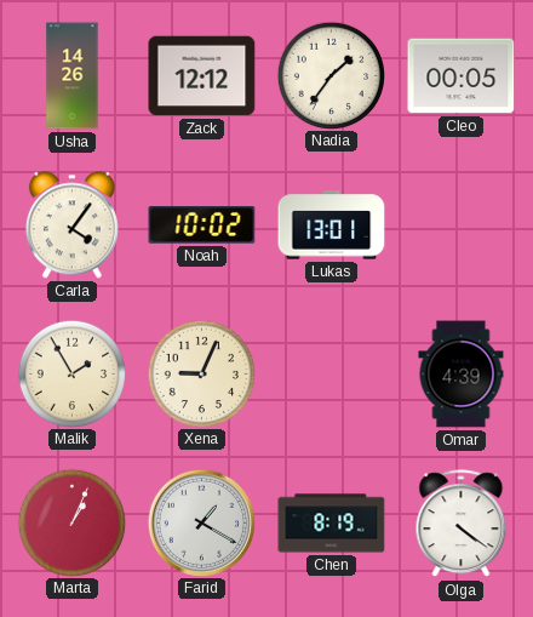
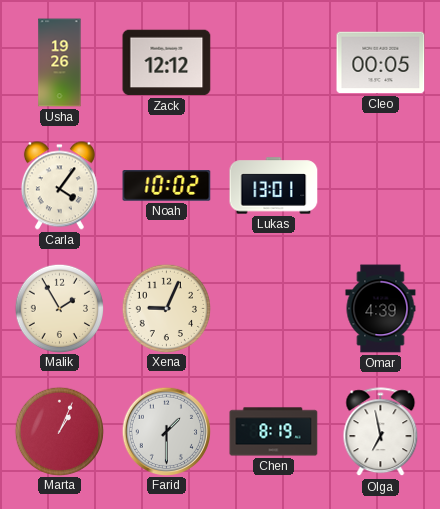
Usha: 14:26 -> 19:26
Nadia: 1:36 -> none
Farid: 1:20 -> 1:30
Olga: 4:21 -> 6:58
